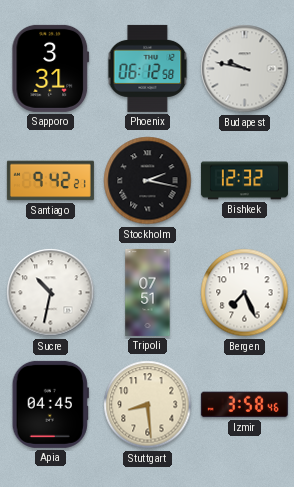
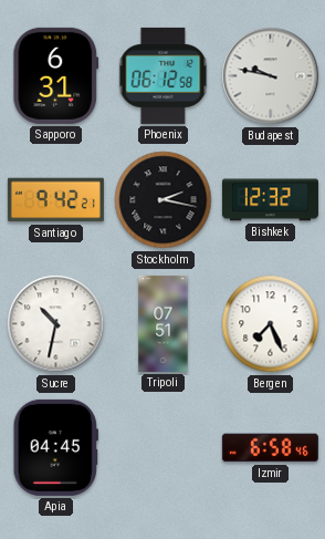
Sapporo: 3:31 -> 6:31
Stuttgart: 8:29 -> none
Izmir: 3:58 -> 6:58
